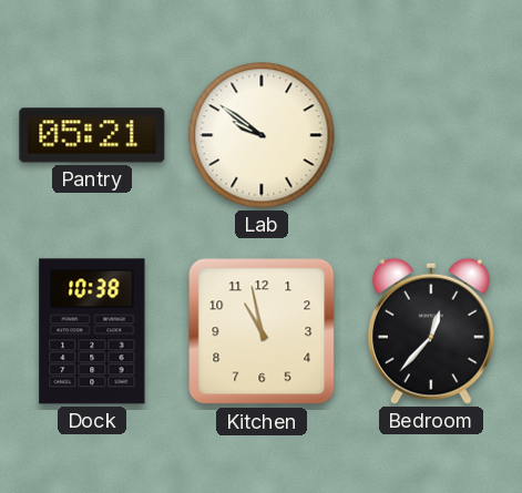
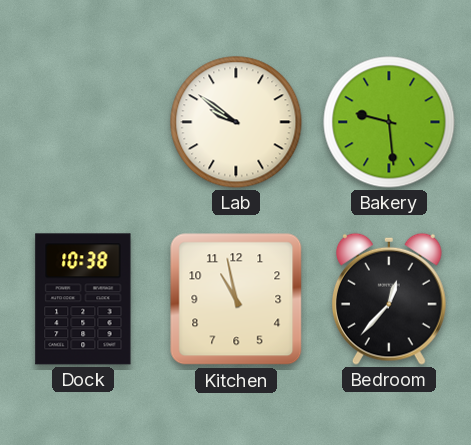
Pantry: 05:21 -> none
Bakery: none -> 9:29
